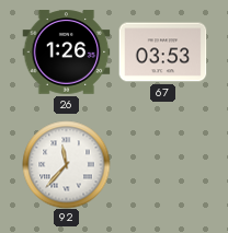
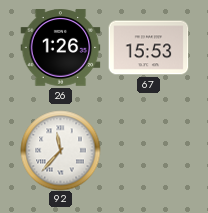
67: 03:53 -> 15:53
